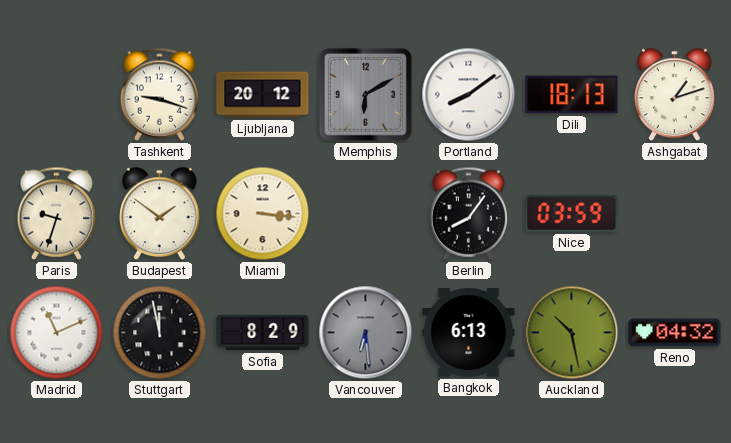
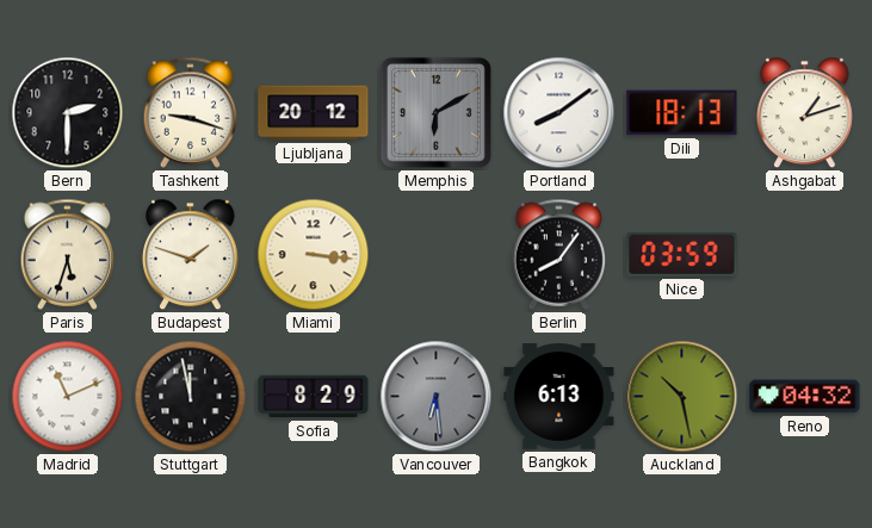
Bern: none -> 2:30
Paris: 9:33 -> 5:33
Budapest: 1:51 -> 1:48
